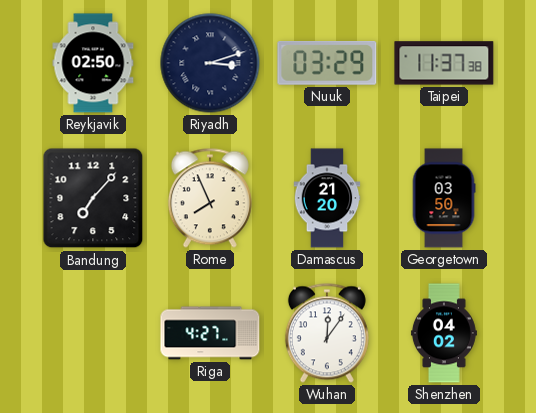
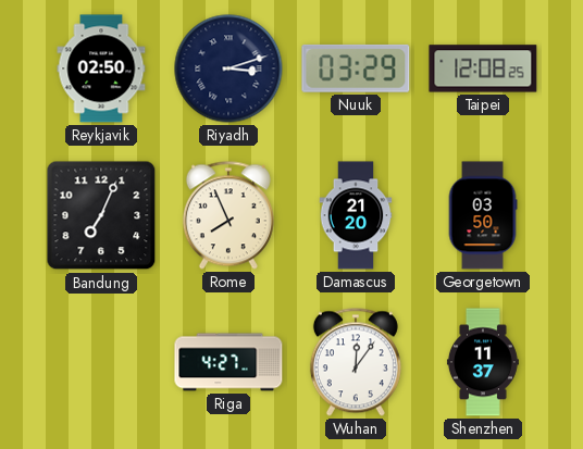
Taipei: 11:37 -> 12:08
Bandung: 7:07 -> 7:04
Shenzhen: 04:02 -> 11:37
